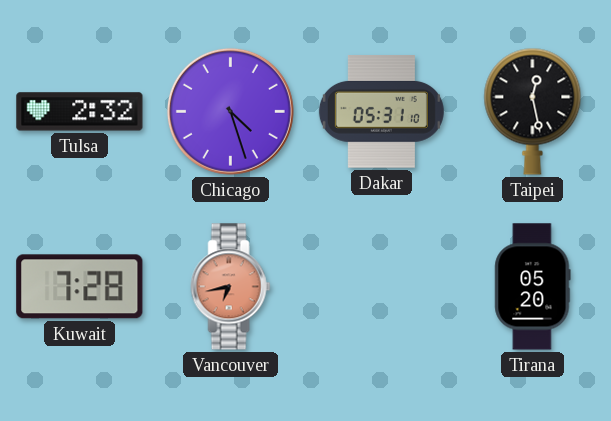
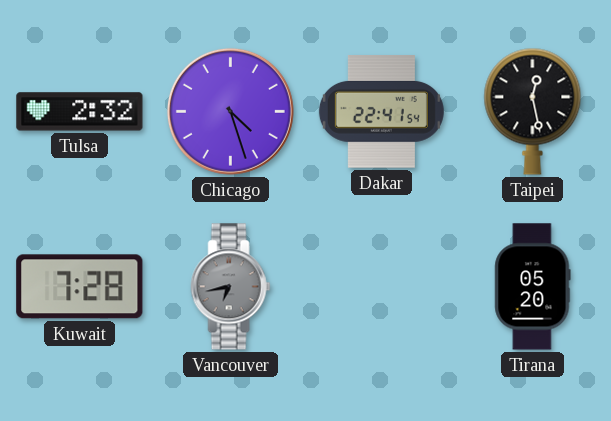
Dakar: 05:31 -> 22:41
Vancouver dial: salmon -> grey
